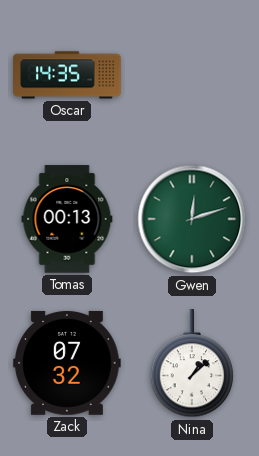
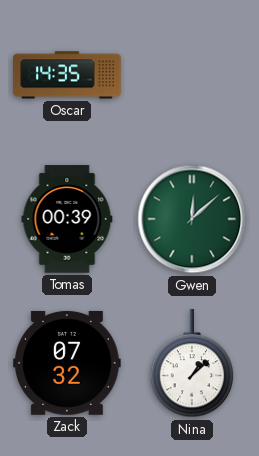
Tomas: 00:13 -> 00:39
Gwen: 12:12 -> 12:08
